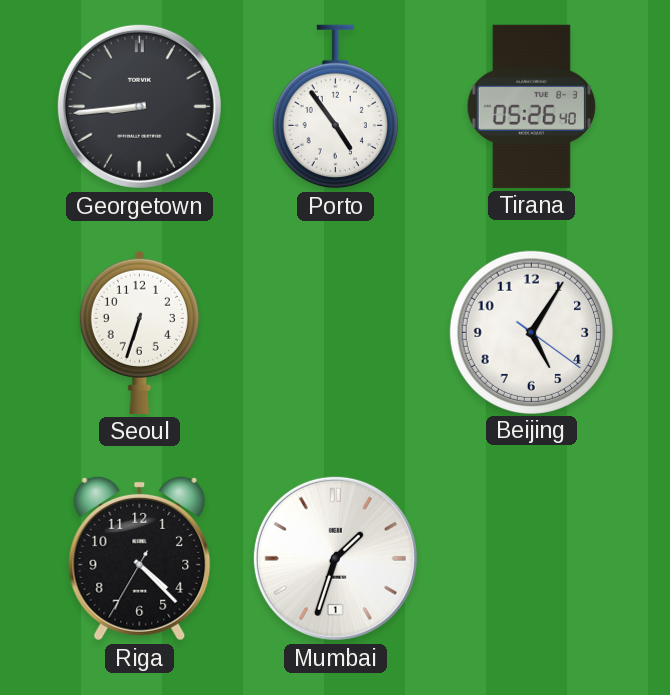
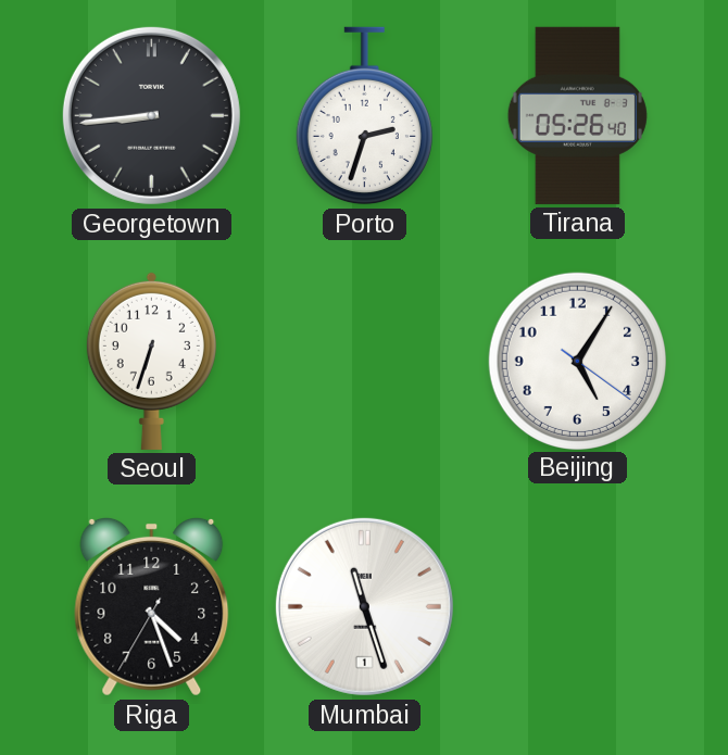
Porto: 4:54 -> 2:33
Riga: 4:22 -> 4:26
Mumbai: 1:33 -> 11:27
